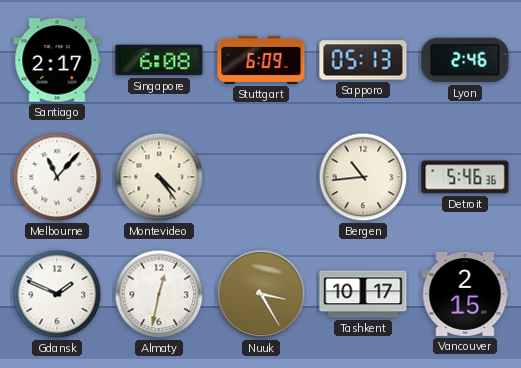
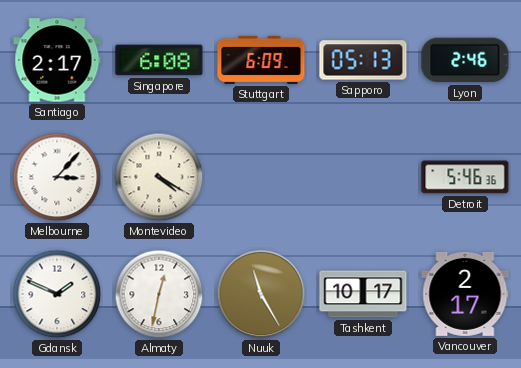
Melbourne: 11:07 -> 3:07
Montevideo: 4:24 -> 4:20
Bergen: 10:44 -> none
Nuuk: 3:25 -> 11:25
Vancouver: 2:15 -> 2:17
